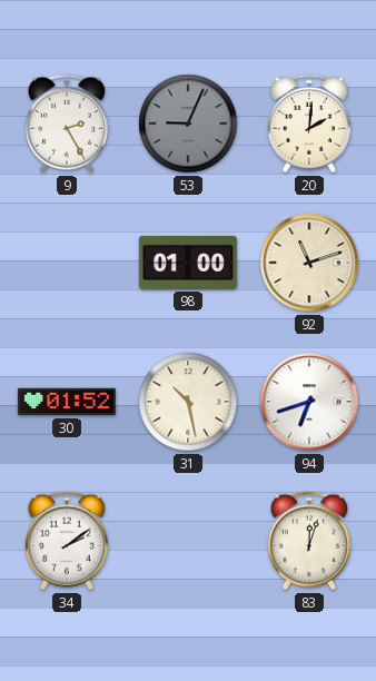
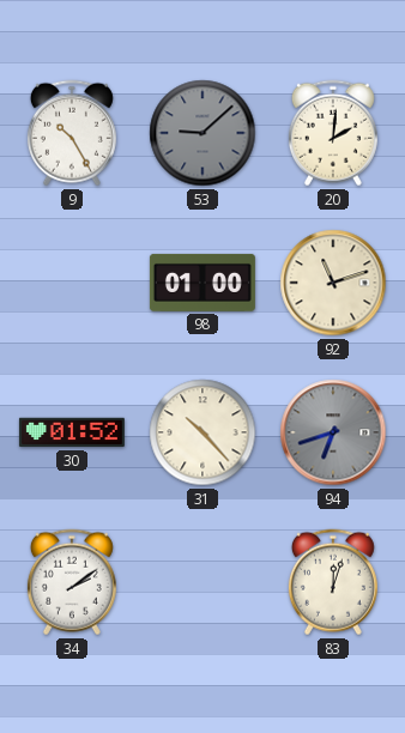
9: 2:25 -> 10:25
53: 9:04 -> 9:08
31: 10:28 -> 10:23
94 dial: white -> grey
